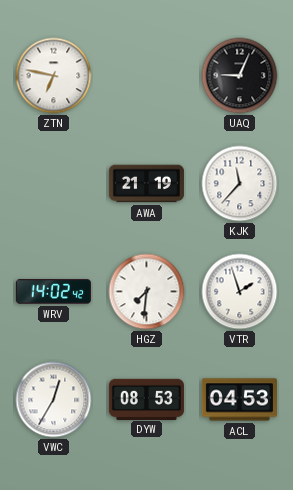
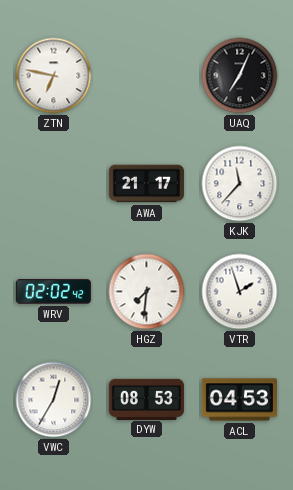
UAQ: 9:04 -> 7:04
AWA: 21:19 -> 21:17
WRV: 14:02 -> 02:02
